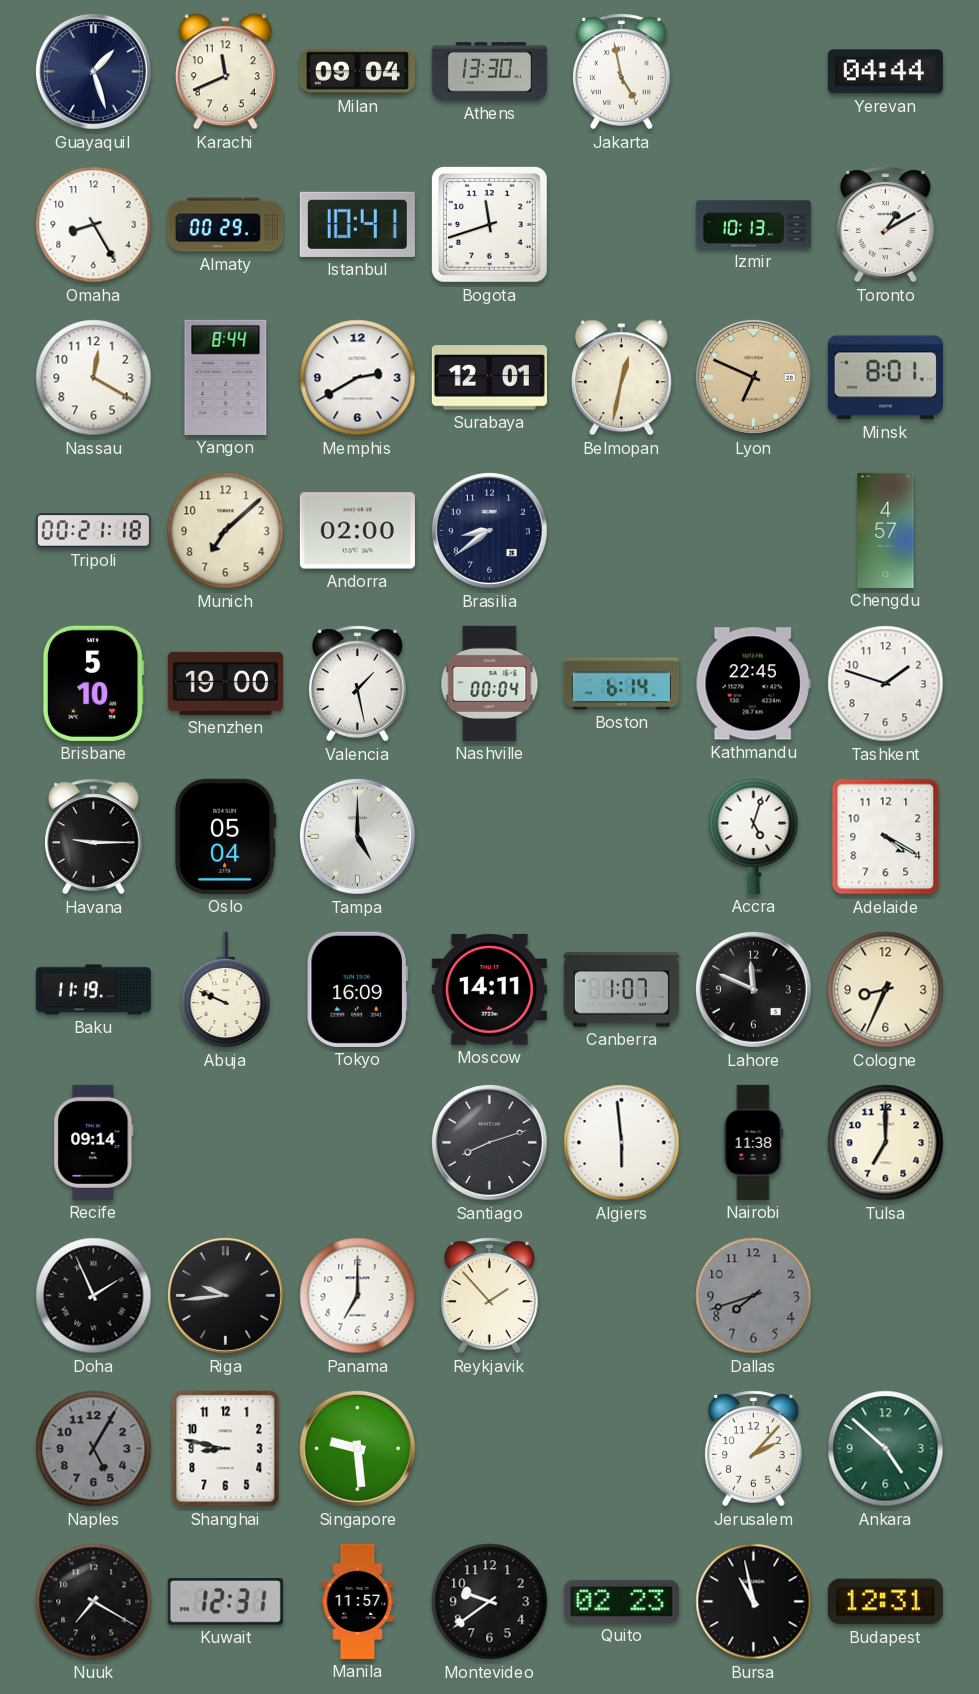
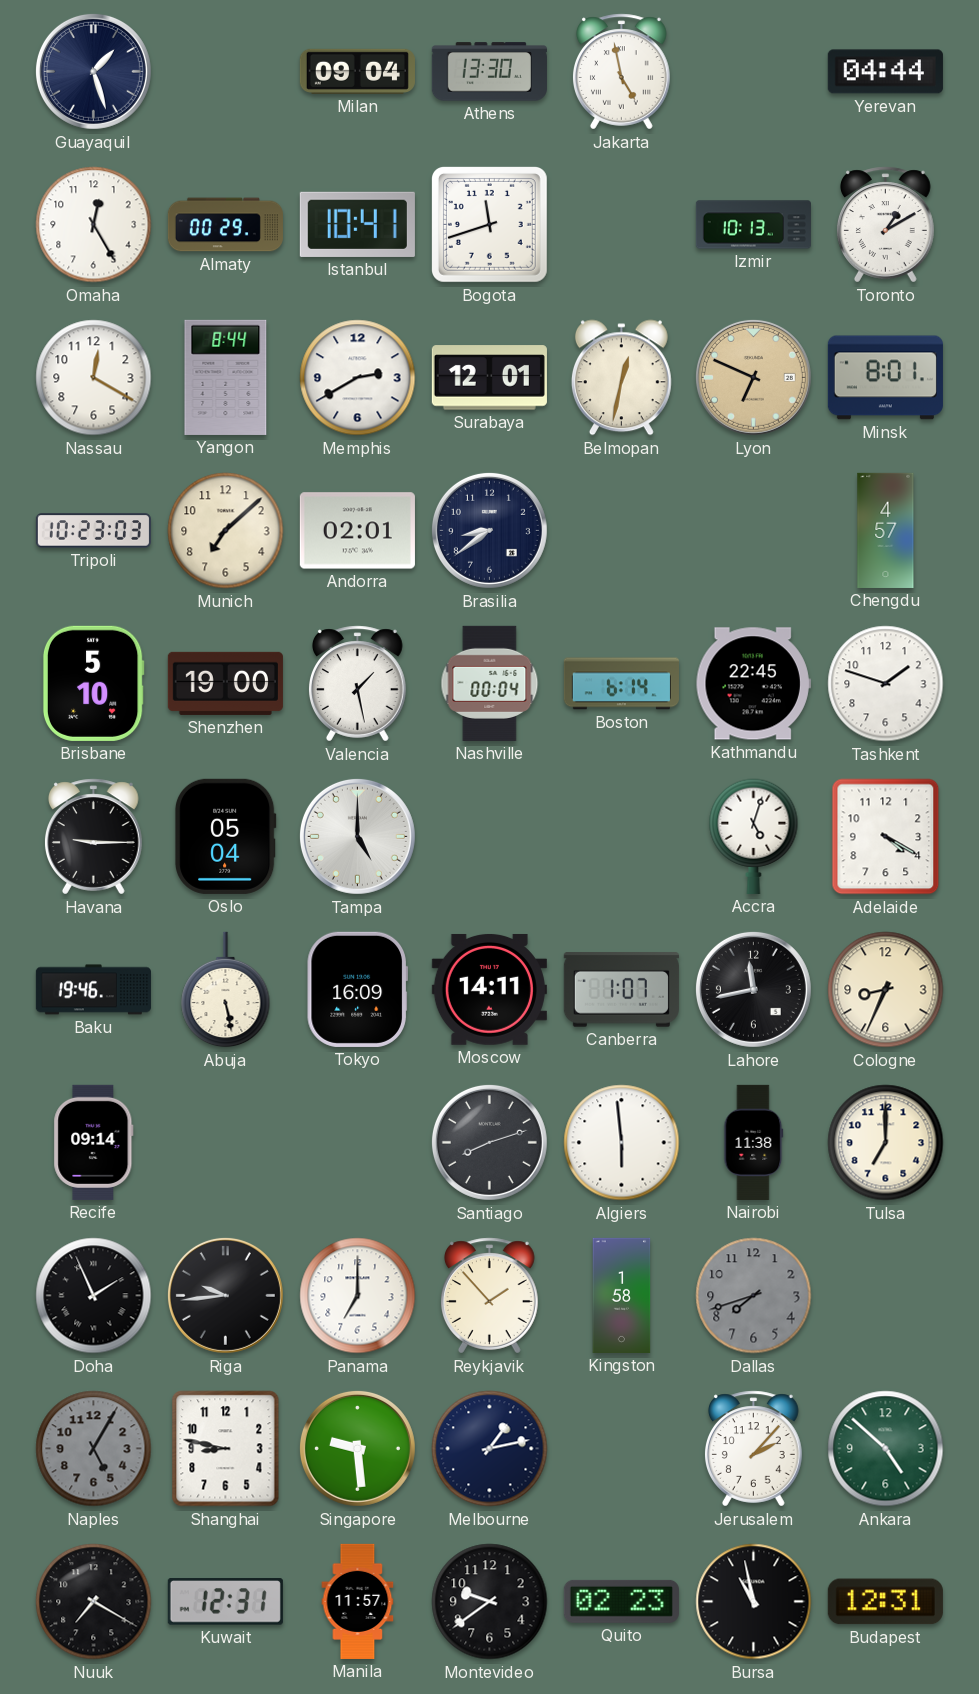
Karachi: 11:41 -> none
Omaha: 8:25 -> 12:25
Tripoli: 00:21 -> 10:23
Andorra: 02:00 -> 02:01
Baku: 11:19 -> 19:46
Abuja: 9:49 -> 5:28
Lahore: 11:49 -> 11:43
Kingston: none -> 1:58
Melbourne: none -> 1:13
